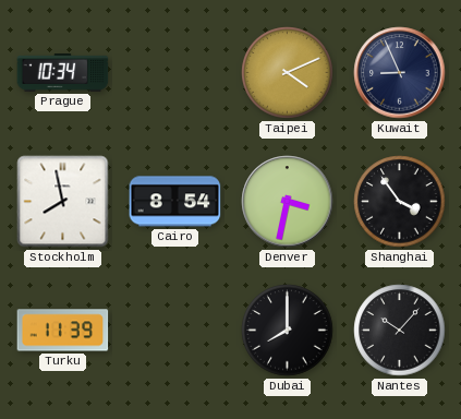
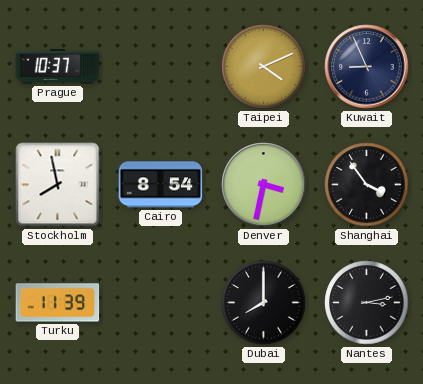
Prague: 10:34 -> 10:37
Nantes: 10:07 -> 3:13
